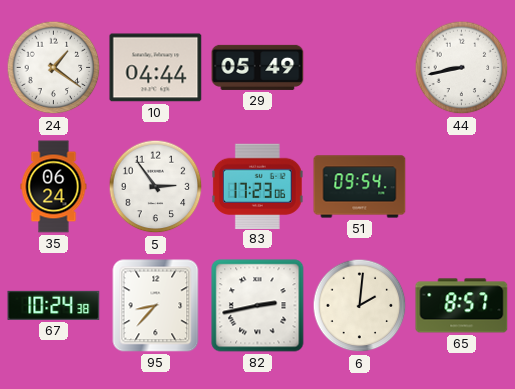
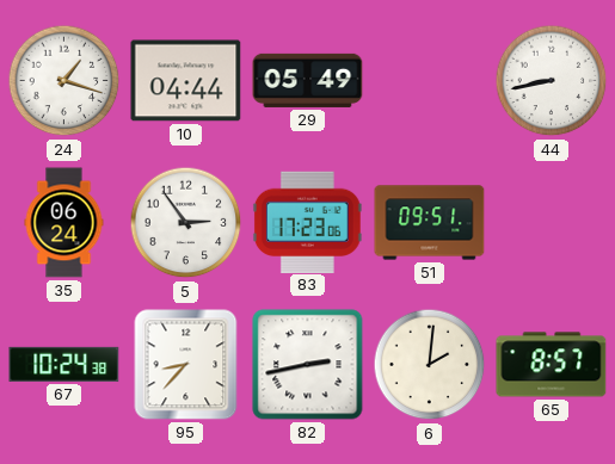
24: 1:21 -> 1:18
51: 09:54 -> 09:51
